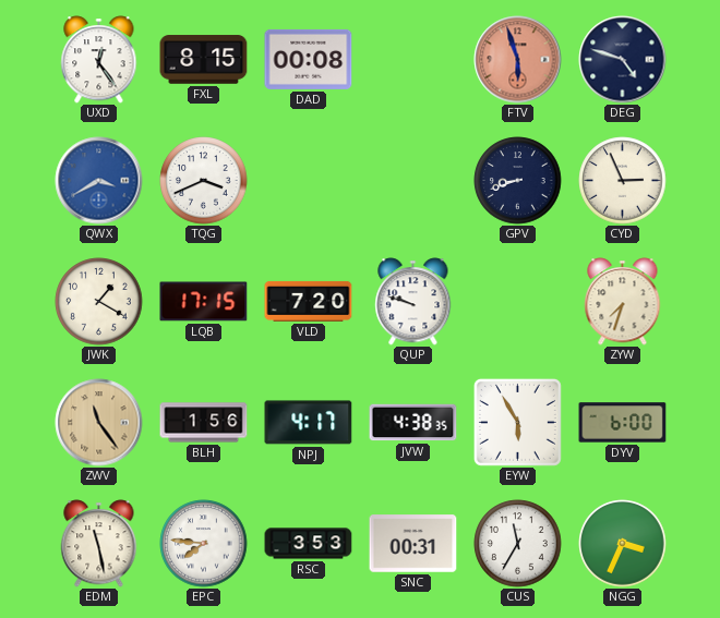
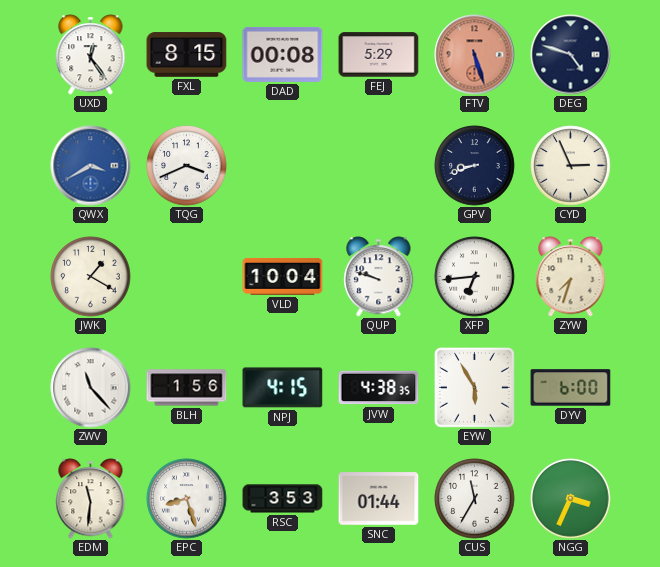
FEJ: none -> 5:29
FTV: 5:57 -> 5:27
LQB: 17:15 -> none
VLD: 7:20 -> 10:04
XFP: none -> 6:44
ZWV: 11:24 -> 11:23
ZWV dial: champagne -> white
NPJ: 4:17 -> 4:15
EDM: 11:28 -> 11:31
EPC: 7:46 -> 8:27
SNC: 00:31 -> 01:44
